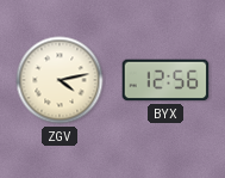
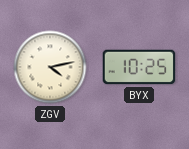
BYX: 12:56 -> 10:25
